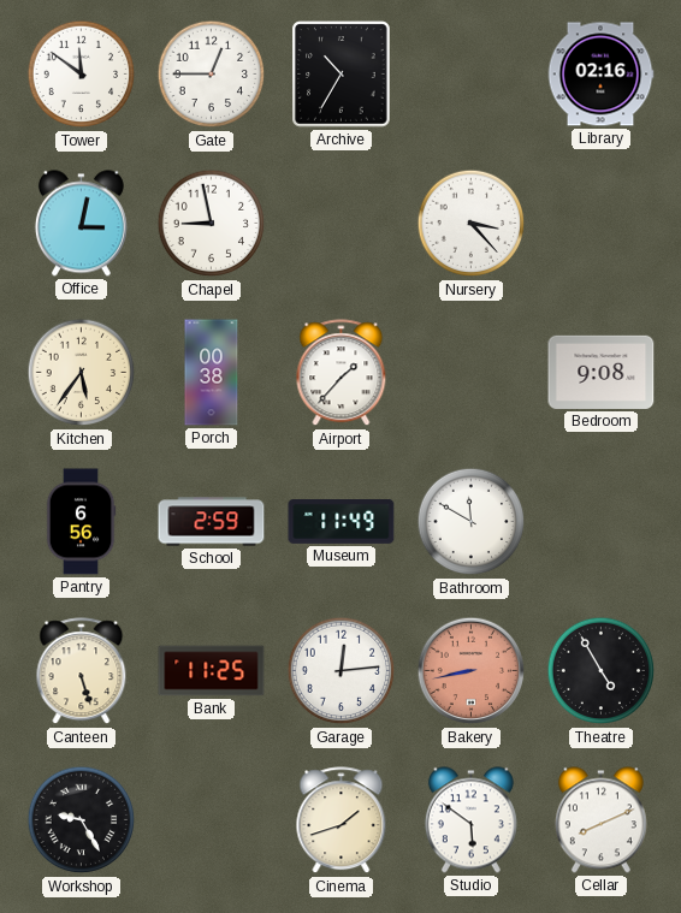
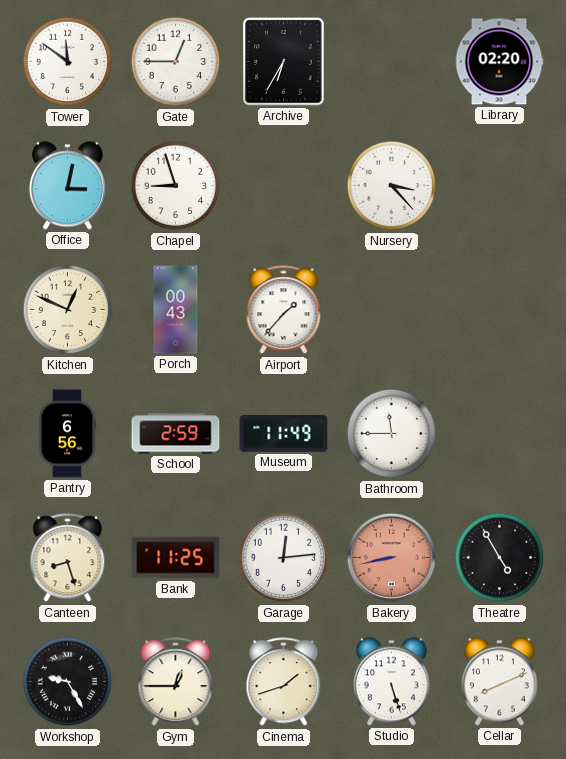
Archive: 10:35 -> 6:35
Library: 02:16 -> 02:20
Chapel: 8:58 -> 8:57
Kitchen: 5:36 -> 12:49
Porch: 00:38 -> 00:43
Bedroom: 9:08 -> none
Bathroom: 11:50 -> 11:45
Canteen: 5:27 -> 8:27
Gym: none -> 12:45
Studio: 5:51 -> 5:27
